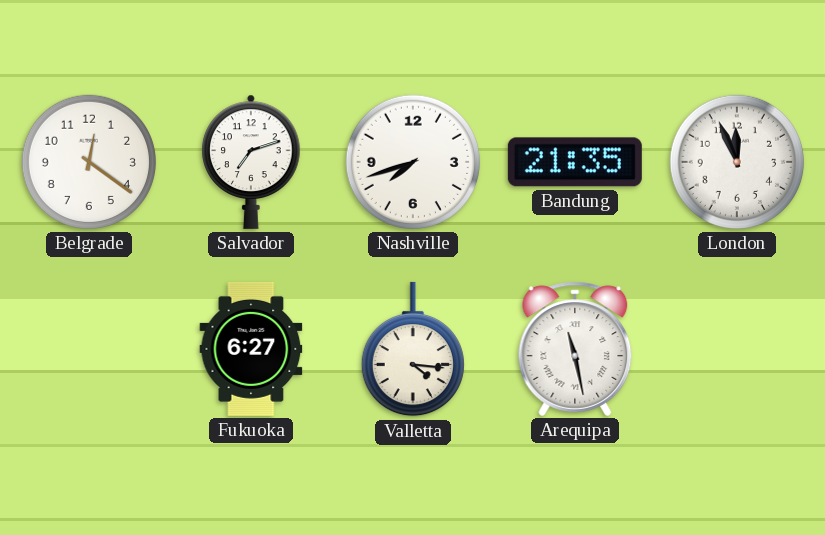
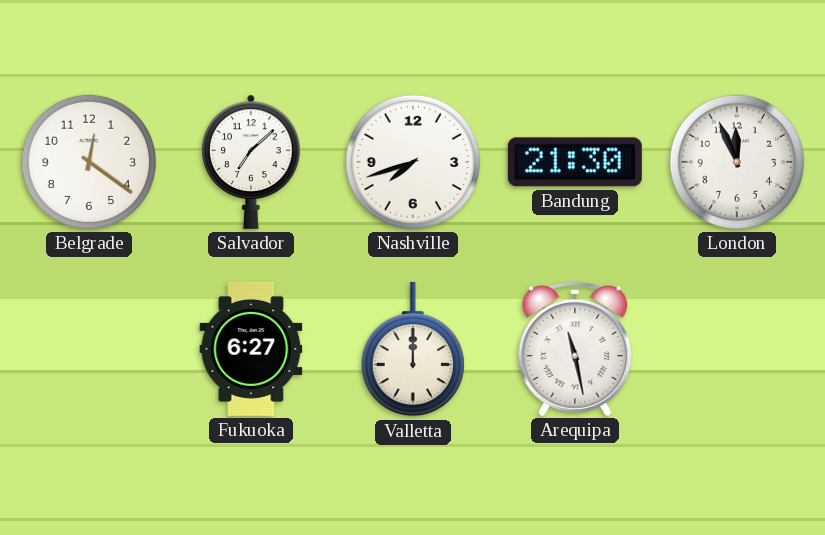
Salvador: 7:12 -> 7:08
Bandung: 21:35 -> 21:30
Valletta: 4:16 -> 12:00
